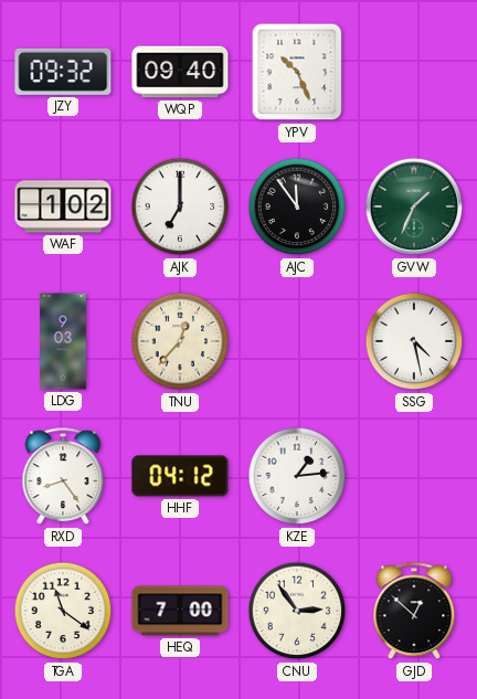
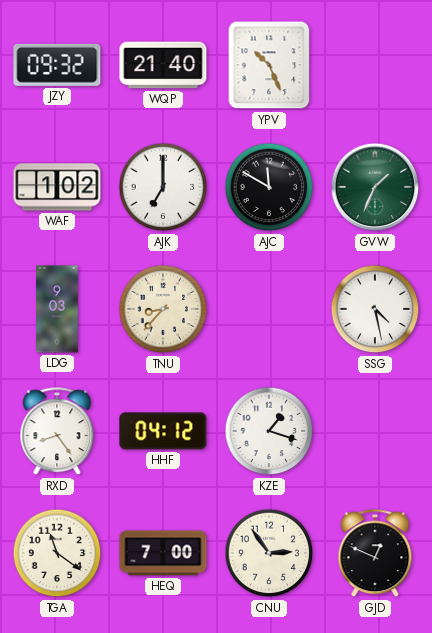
WQP: 09:40 -> 21:40
AJC: 11:54 -> 11:50
TNU: 12:37 -> 8:37
KZE: 1:14 -> 1:18
GJD: 12:52 -> 12:49
